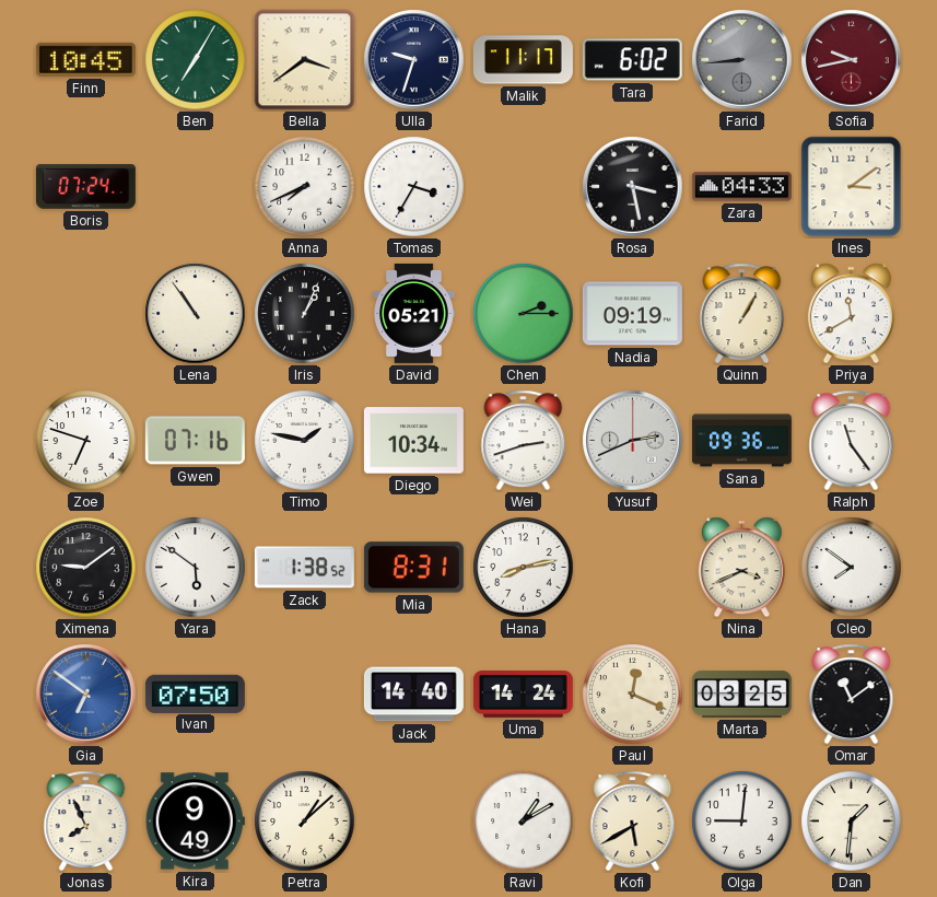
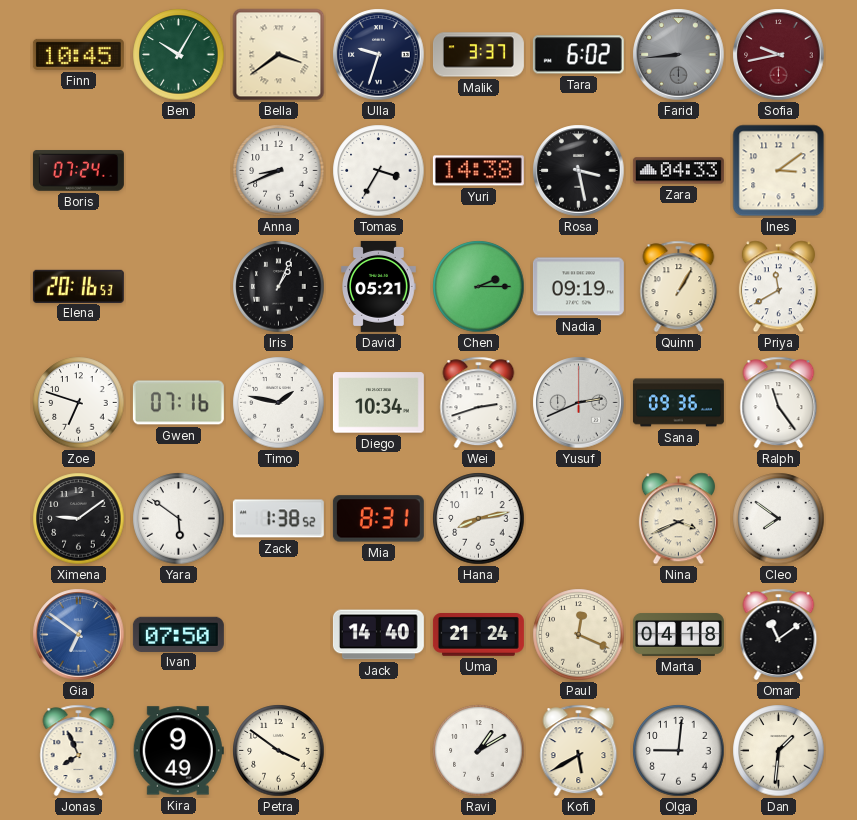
Ben: 7:05 -> 10:05
Malik: 11:17 -> 3:37
Anna: 7:41 -> 8:41
Yuri: none -> 14:38
Elena: none -> 20:16
Lena: 10:54 -> none
Uma: 14:24 -> 21:24
Marta: 03:25 -> 04:18
Petra: 1:08 -> 3:51
